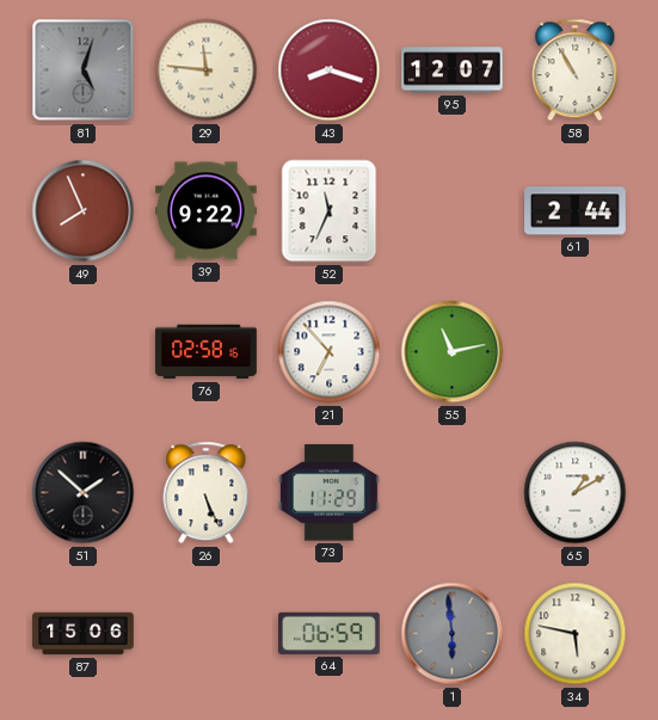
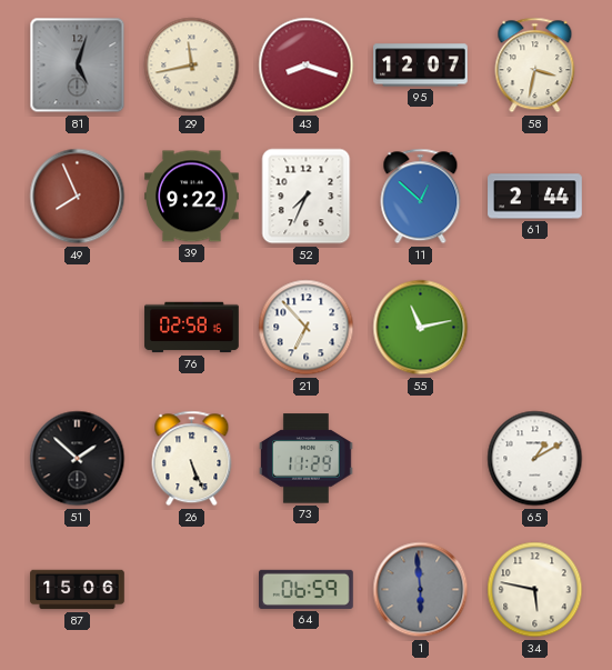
29: 11:46 -> 11:43
58: 10:55 -> 3:32
52: 11:34 -> 7:34
11: none -> 12:52
